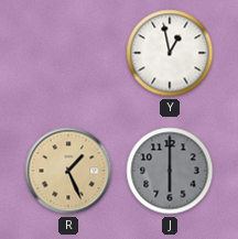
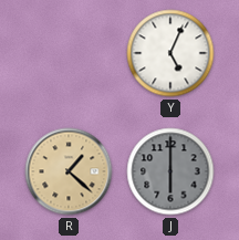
Y: 12:58 -> 5:04
R: 1:26 -> 1:22
